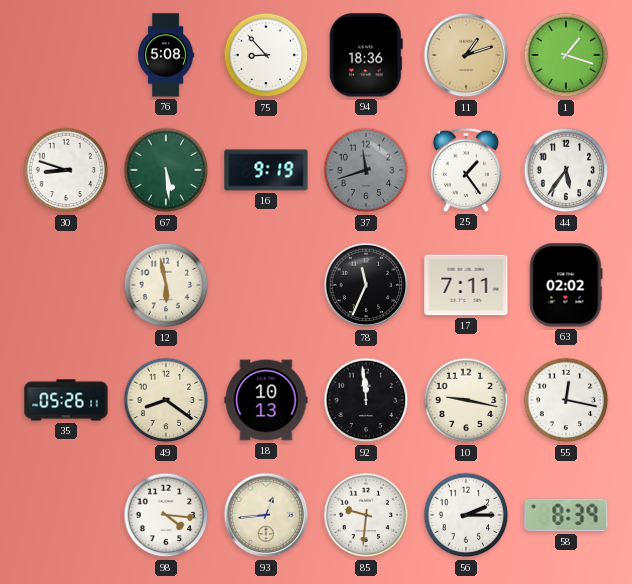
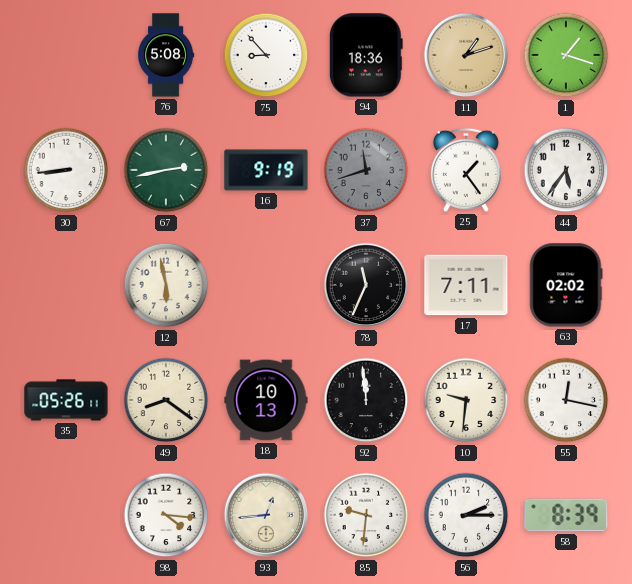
30: 8:48 -> 8:44
67: 5:29 -> 2:43
10: 9:17 -> 9:31
